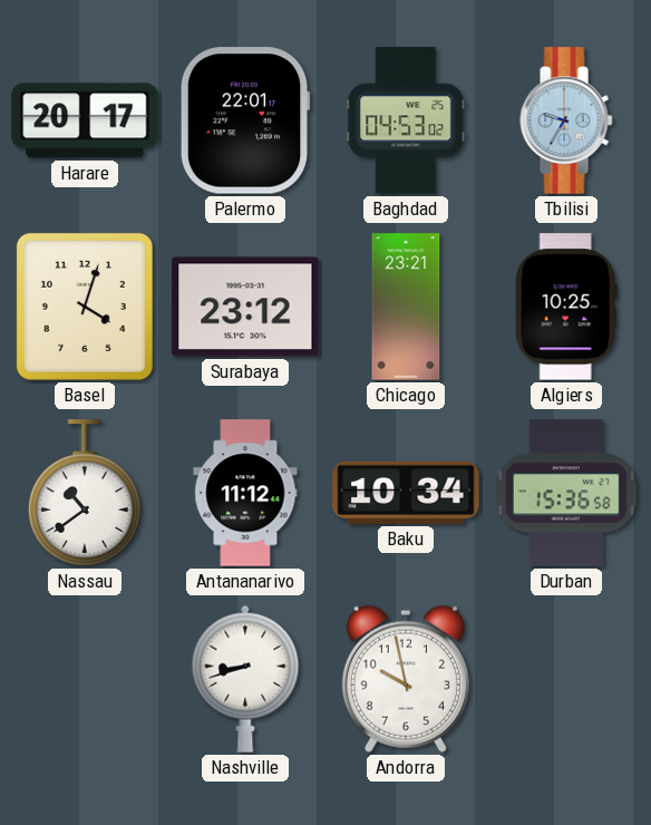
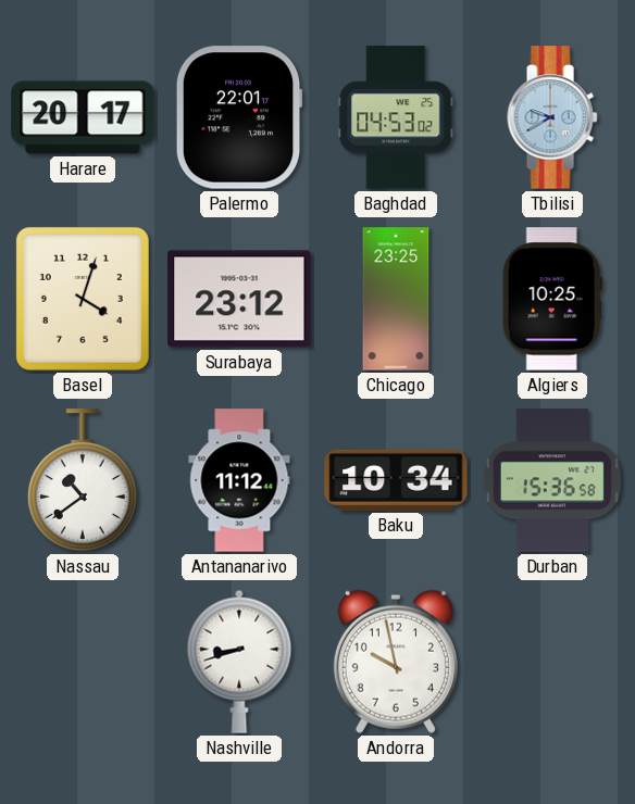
Tbilisi: 9:35 -> 9:40
Chicago: 23:21 -> 23:25
